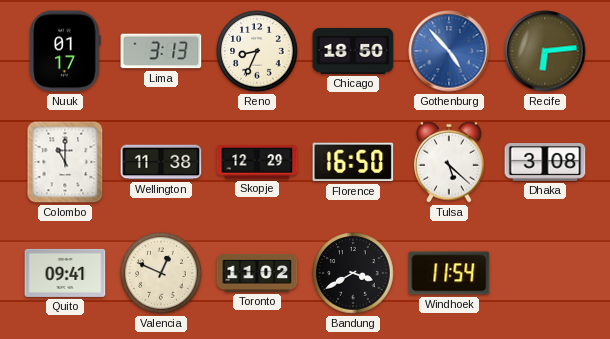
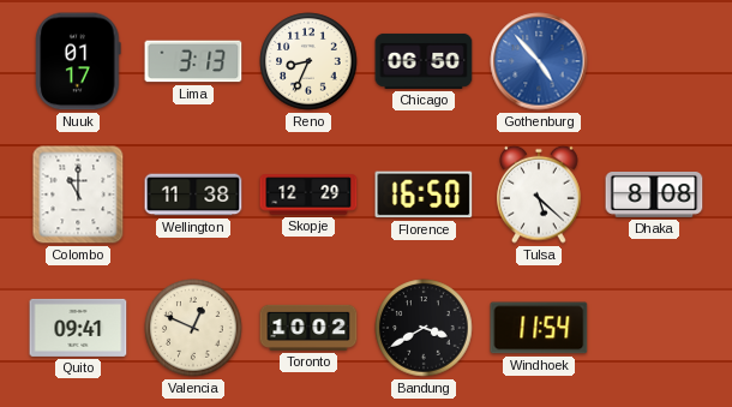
Chicago: 18:50 -> 06:50
Recife: 6:14 -> none
Dhaka: 3:08 -> 8:08
Toronto: 11:02 -> 10:02
